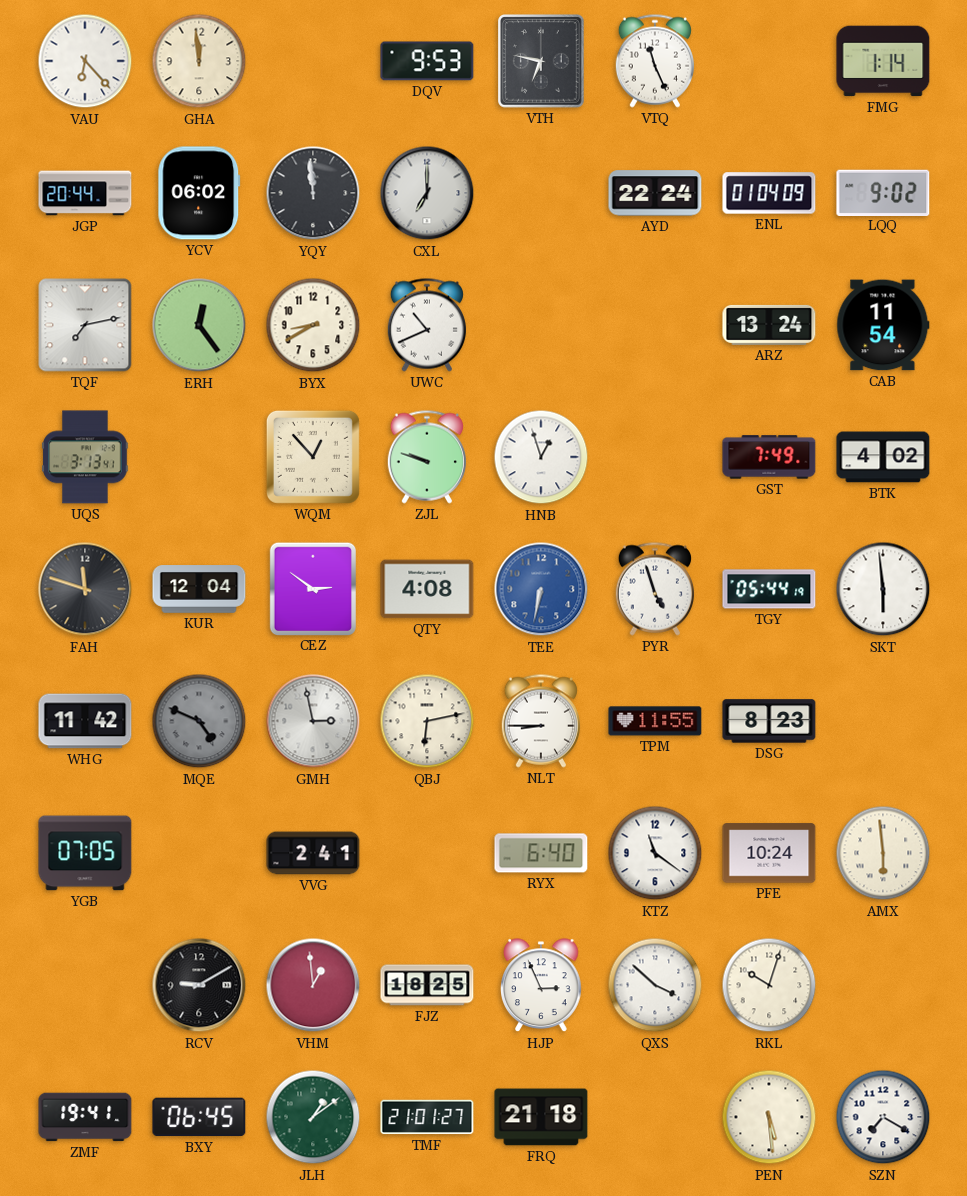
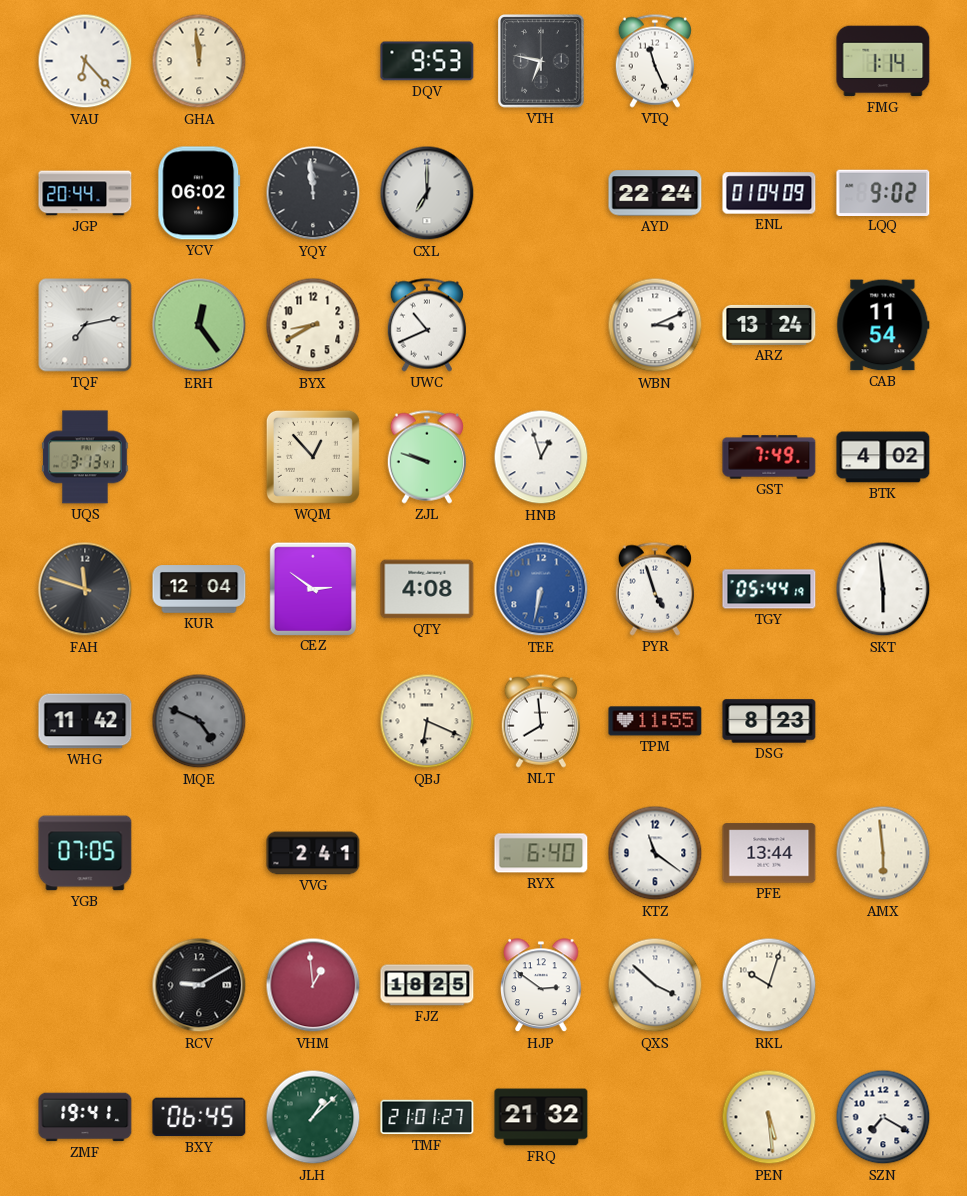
WBN: none -> 3:11
GMH: 2:58 -> none
QBJ: 6:13 -> 6:19
NLT: 8:45 -> 7:59
PFE: 10:24 -> 13:44
HJP: 2:56 -> 2:51
JLH: 1:09 -> 1:08
FRQ: 21:18 -> 21:32
